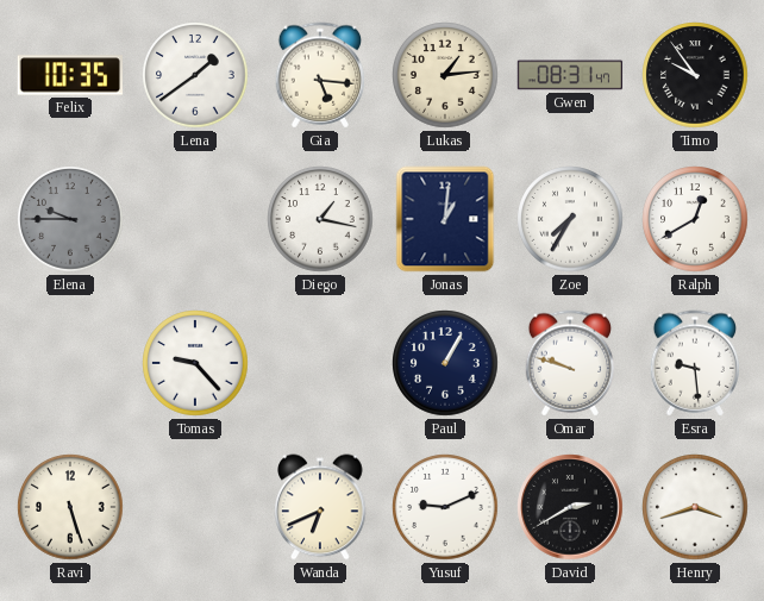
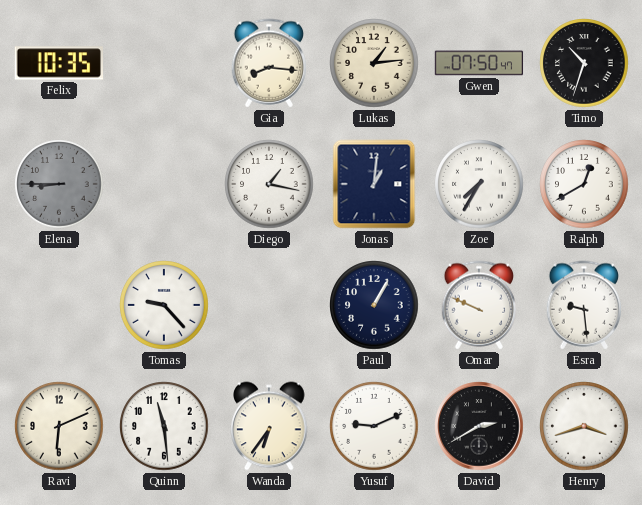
Lena: 1:39 -> none
Gia: 5:16 -> 8:16
Gwen: 08:31 -> 07:50
Timo: 9:54 -> 10:33
Elena: 9:45 -> 8:45
Omar: 9:48 -> 9:49
Ravi: 5:27 -> 6:11
Quinn: none -> 11:29
Wanda: 6:41 -> 6:36
